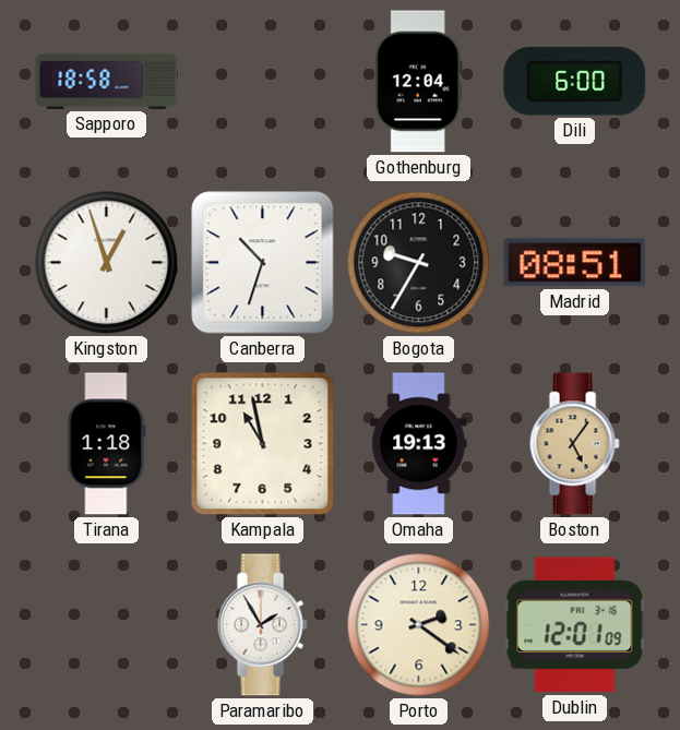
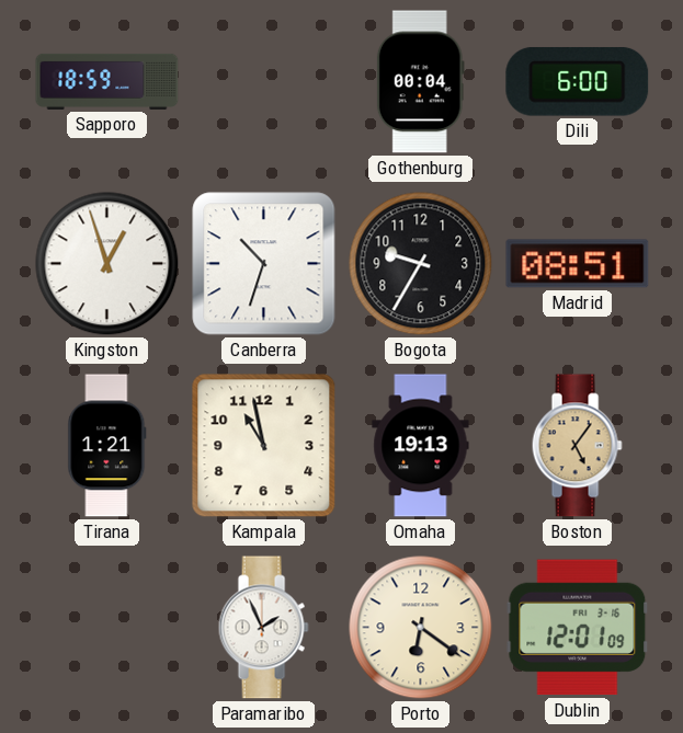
Sapporo: 18:58 -> 18:59
Gothenburg: 12:04 -> 00:04
Tirana: 1:18 -> 1:21
Paramaribo: 1:55 -> 1:56
Porto: 2:21 -> 6:21
